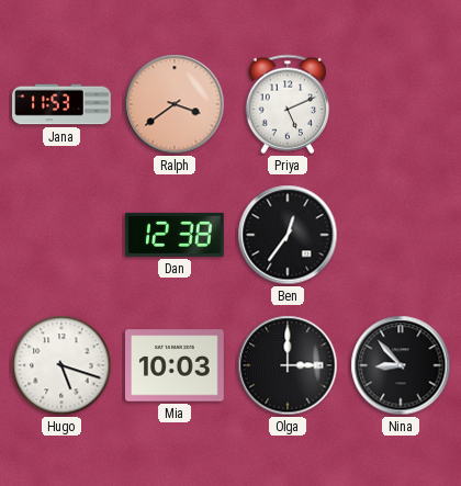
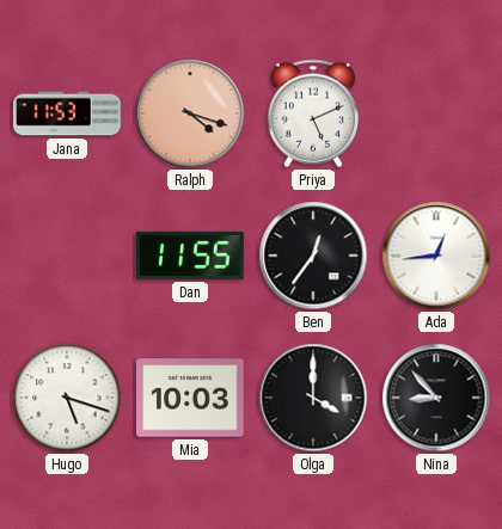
Ralph: 3:39 -> 4:18
Dan: 12:38 -> 11:55
Ada: none -> 12:44
Olga: 3:00 -> 4:00
